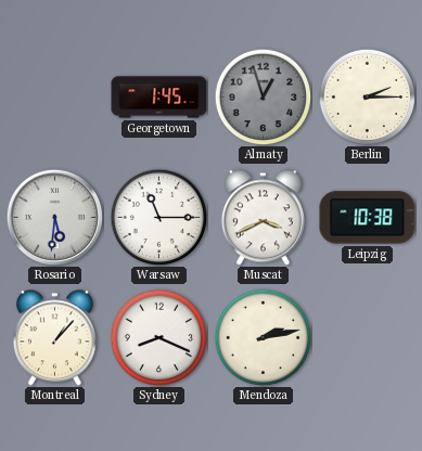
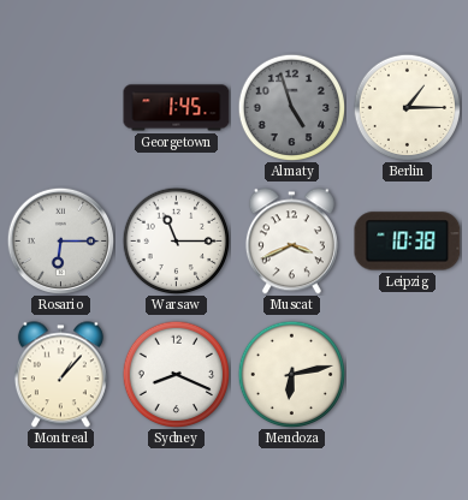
Almaty: 12:57 -> 4:57
Berlin: 2:15 -> 1:15
Rosario: 5:31 -> 6:15
Mendoza: 2:13 -> 6:13
